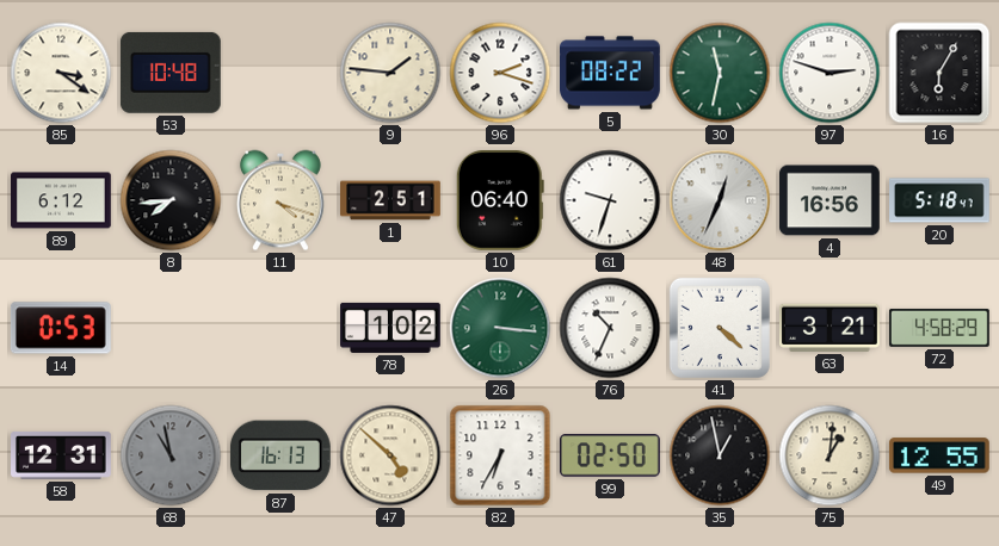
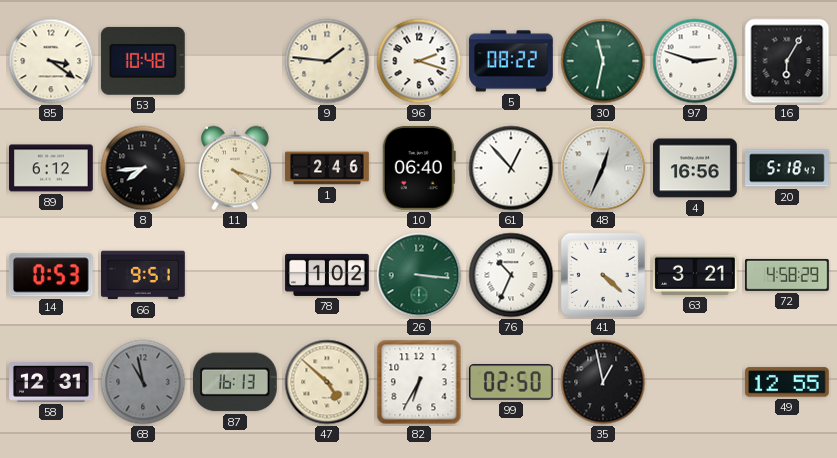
1: 2:51 -> 2:46
61: 9:33 -> 12:53
66: none -> 9:51
75: 1:01 -> none
